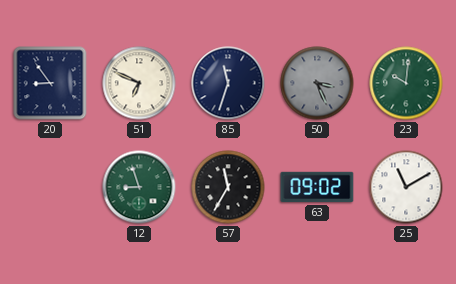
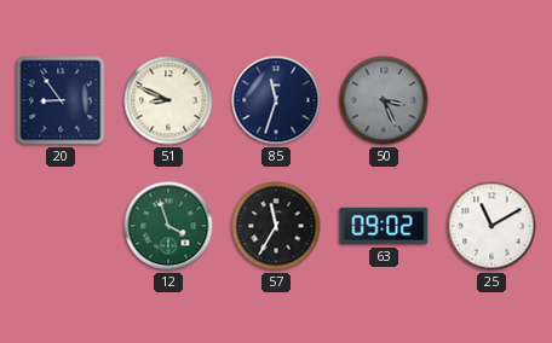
51: 6:49 -> 8:49
23: 10:01 -> none
12: 8:57 -> 3:57
